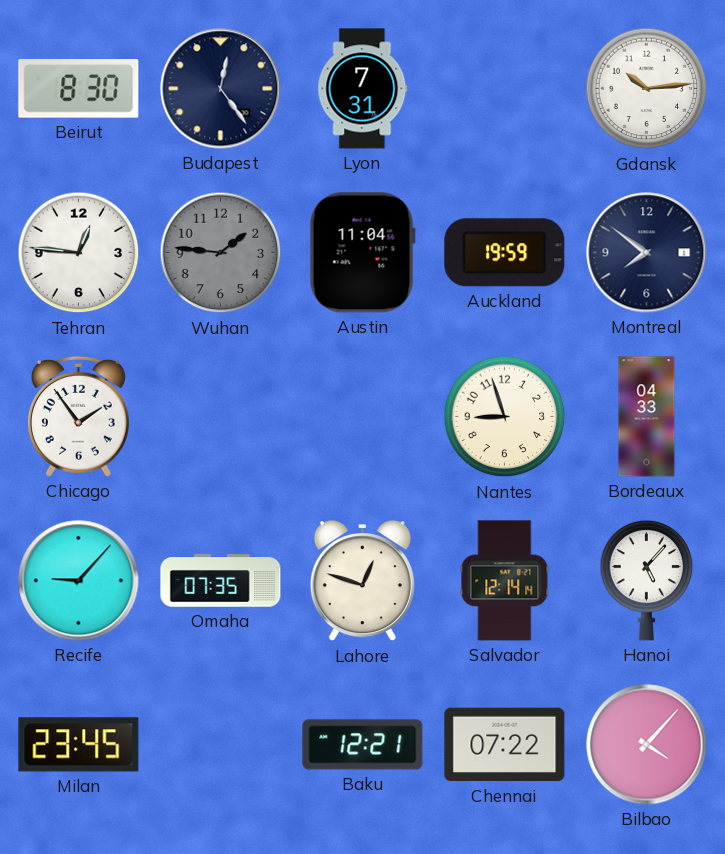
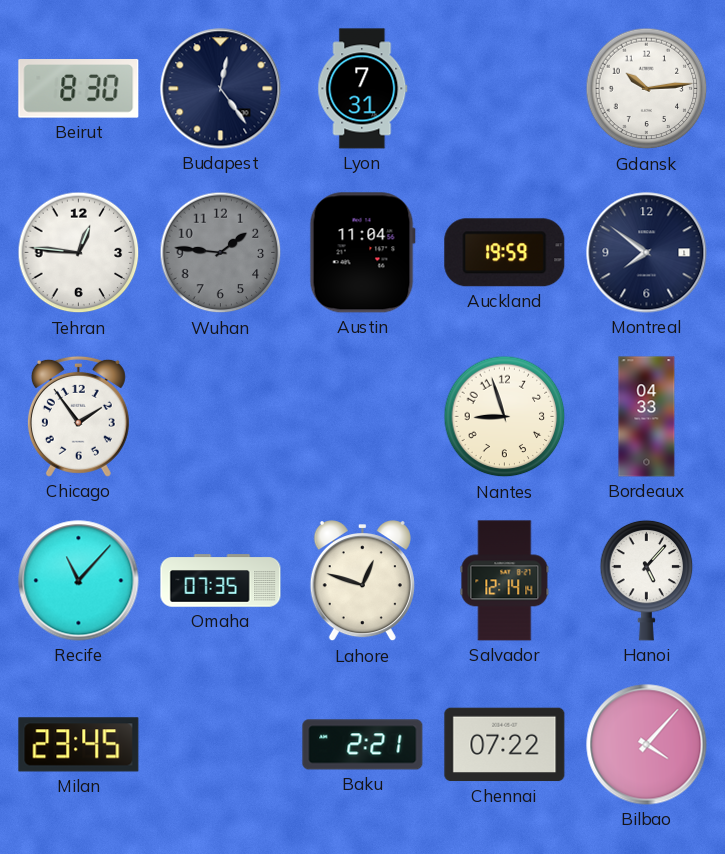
Recife: 9:07 -> 11:07
Baku: 12:21 -> 2:21
